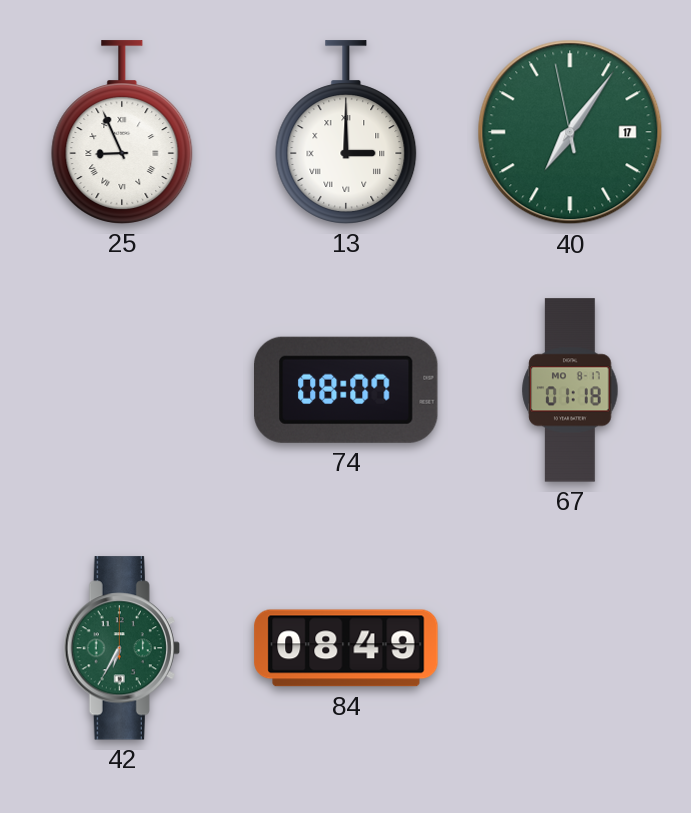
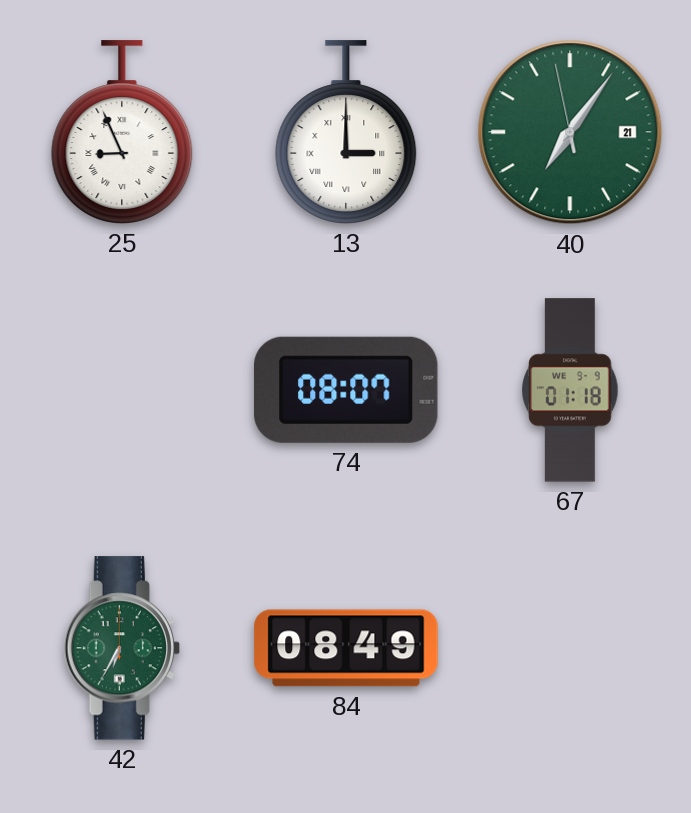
40 date: 17 -> 21
67 date: MO 8-17 -> WE 9-9
